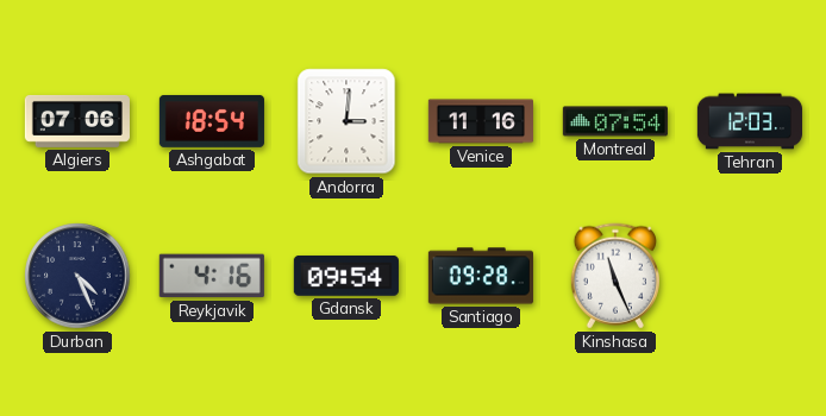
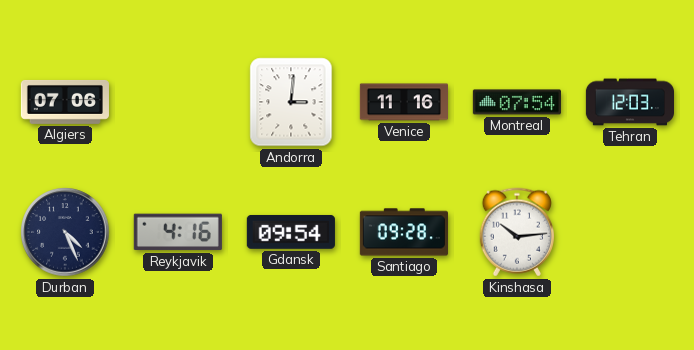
Ashgabat: 18:54 -> none
Kinshasa: 11:26 -> 10:14
